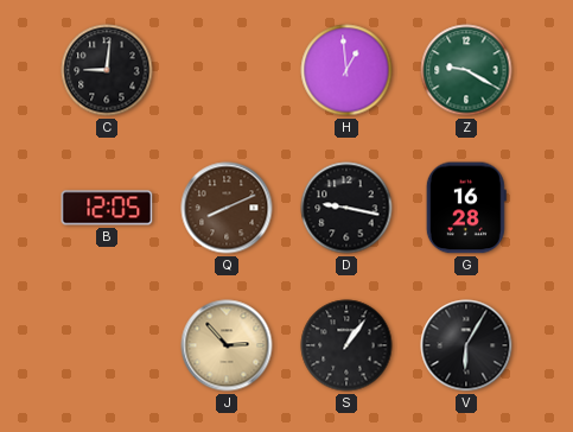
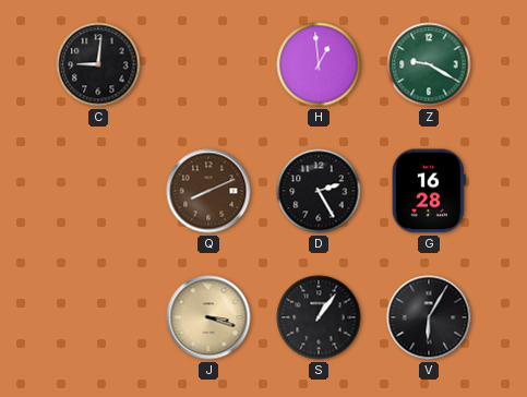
B: 12:05 -> none
D: 9:17 -> 2:25
J: 2:53 -> 3:18
